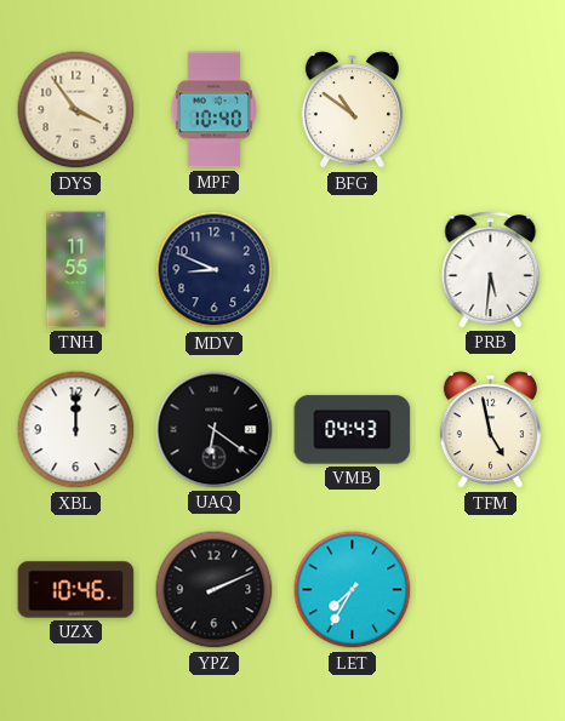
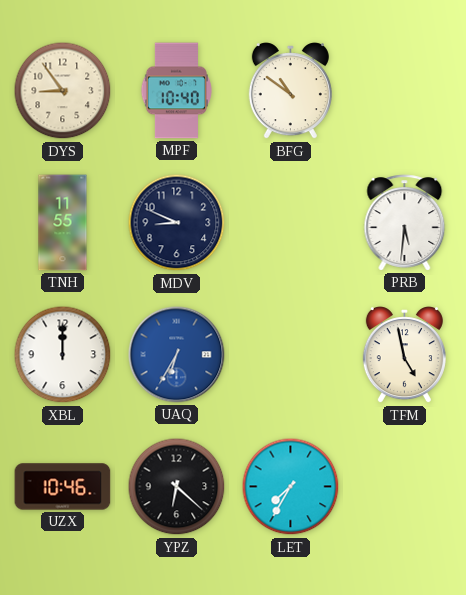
DYS: 3:54 -> 8:54
UAQ: 6:21 -> 6:35
UAQ dial: black -> blue
VMB: 04:43 -> none
YPZ: 2:11 -> 6:22
